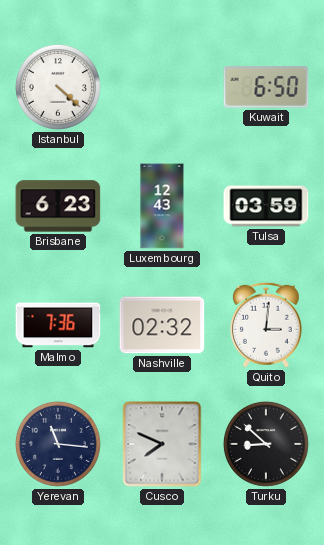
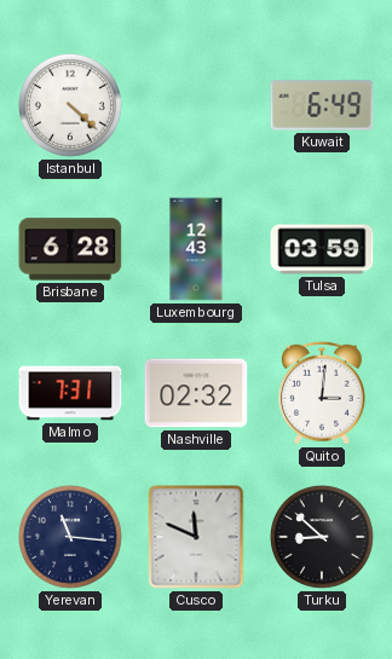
Kuwait: 6:50 -> 6:49
Brisbane: 6:23 -> 6:28
Malmo: 7:36 -> 7:31
Cusco: 7:49 -> 11:49
